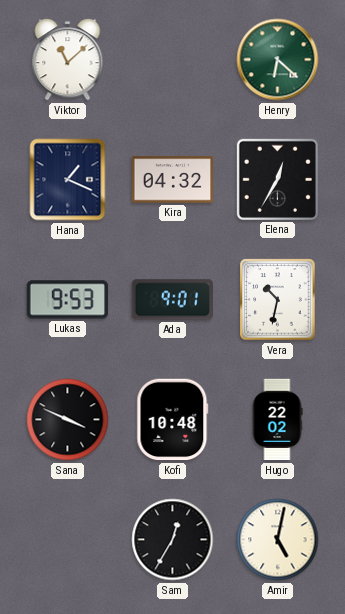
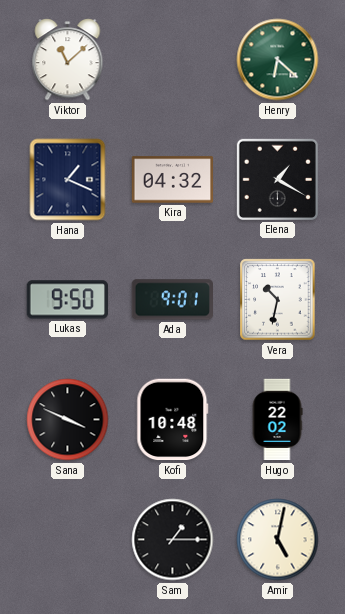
Elena: 12:35 -> 1:20
Lukas: 9:53 -> 9:50
Sam: 12:35 -> 1:15
